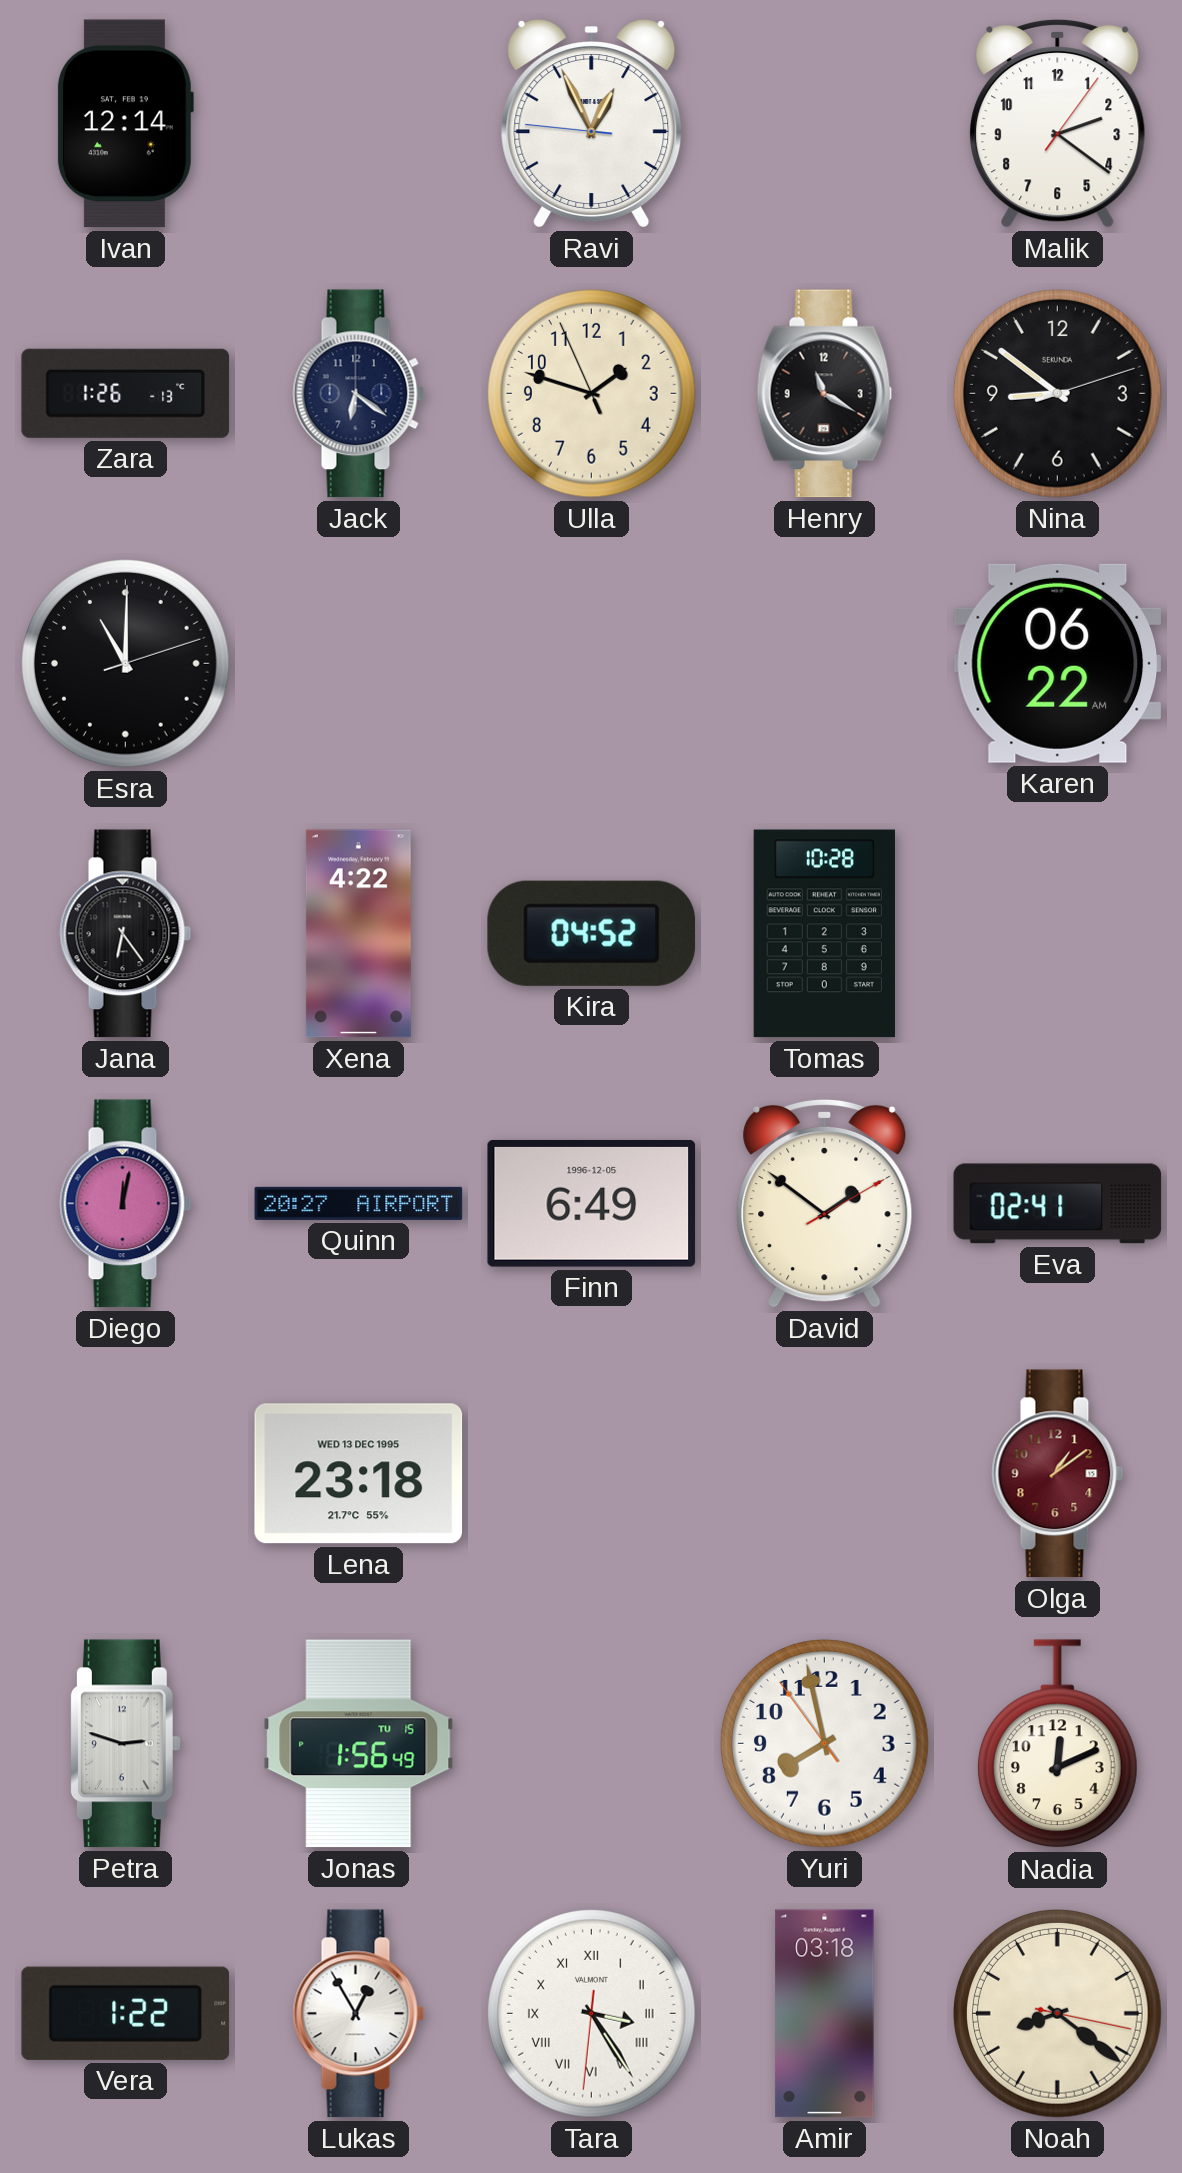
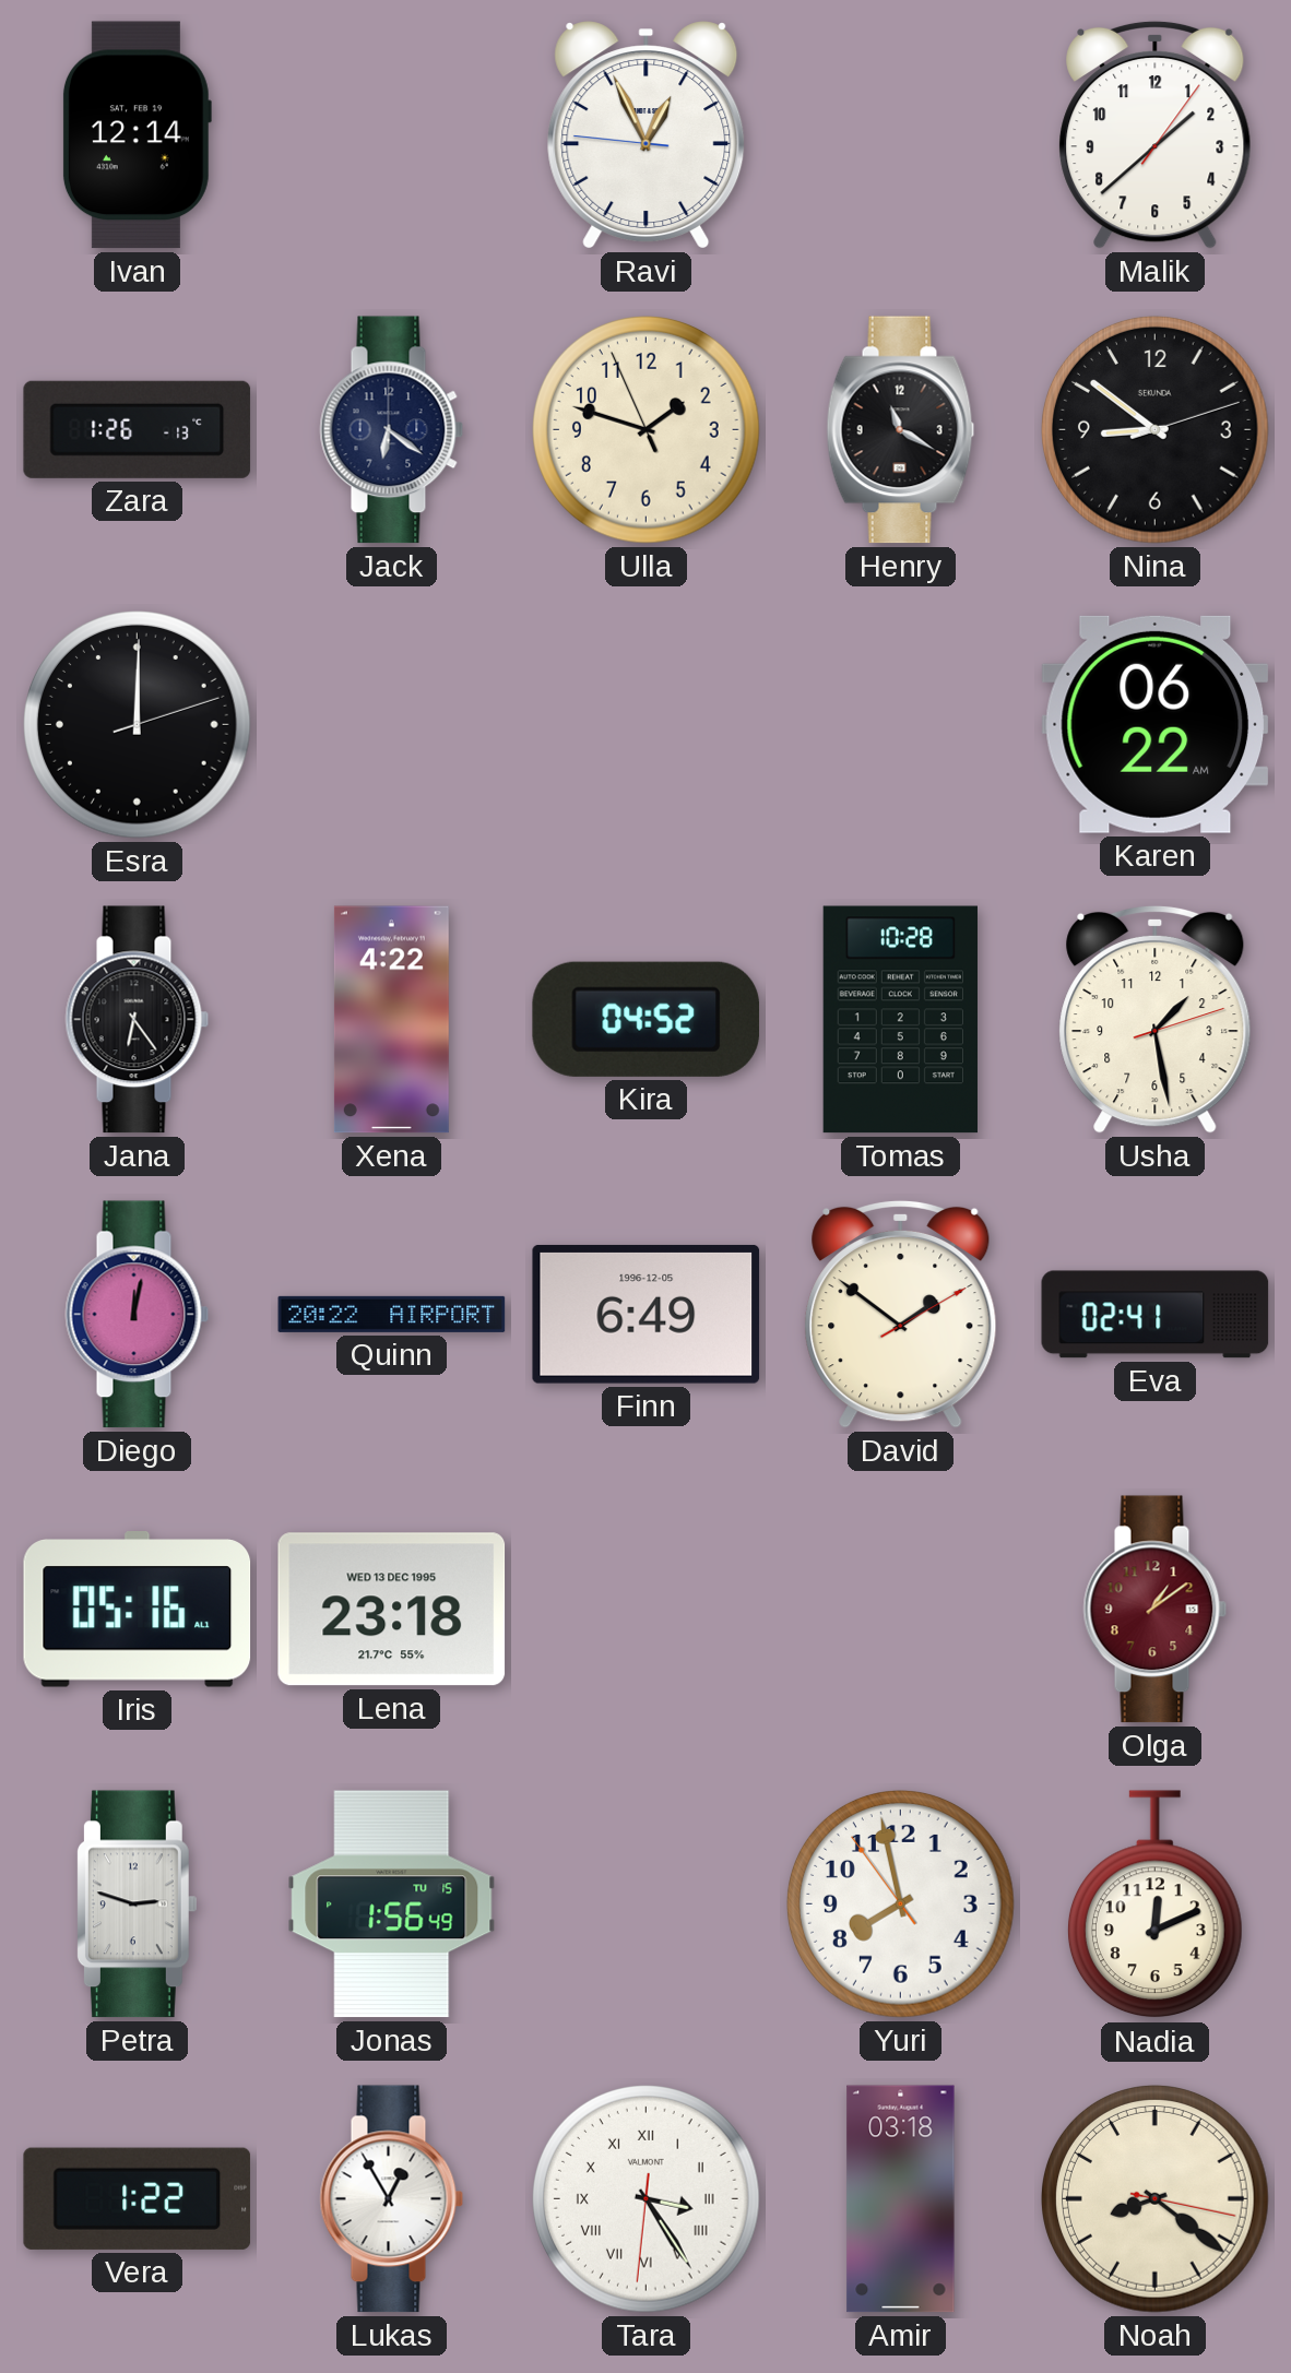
Malik: 2:21 -> 1:38
Esra: 11:00 -> 12:00
Usha: none -> 1:28
Quinn: 20:27 -> 20:22
Iris: none -> 05:16
